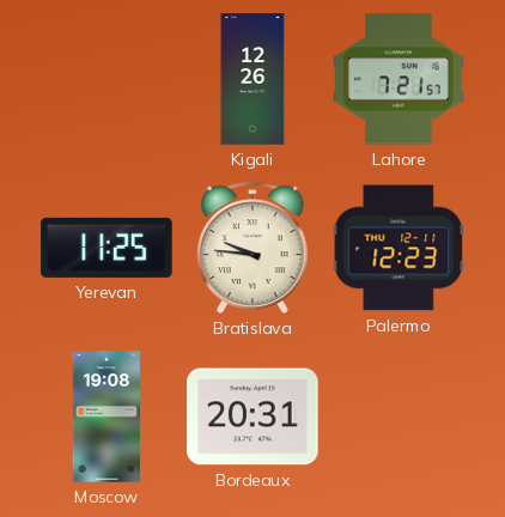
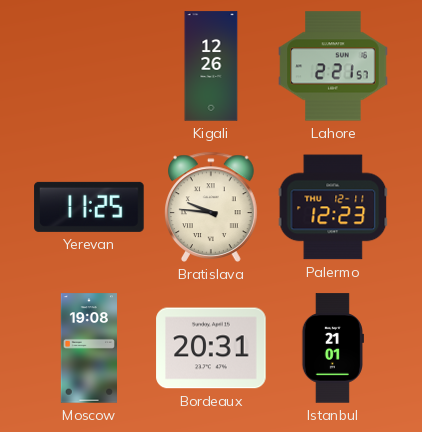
Lahore: 7:21 -> 2:21
Istanbul: none -> 21:01
